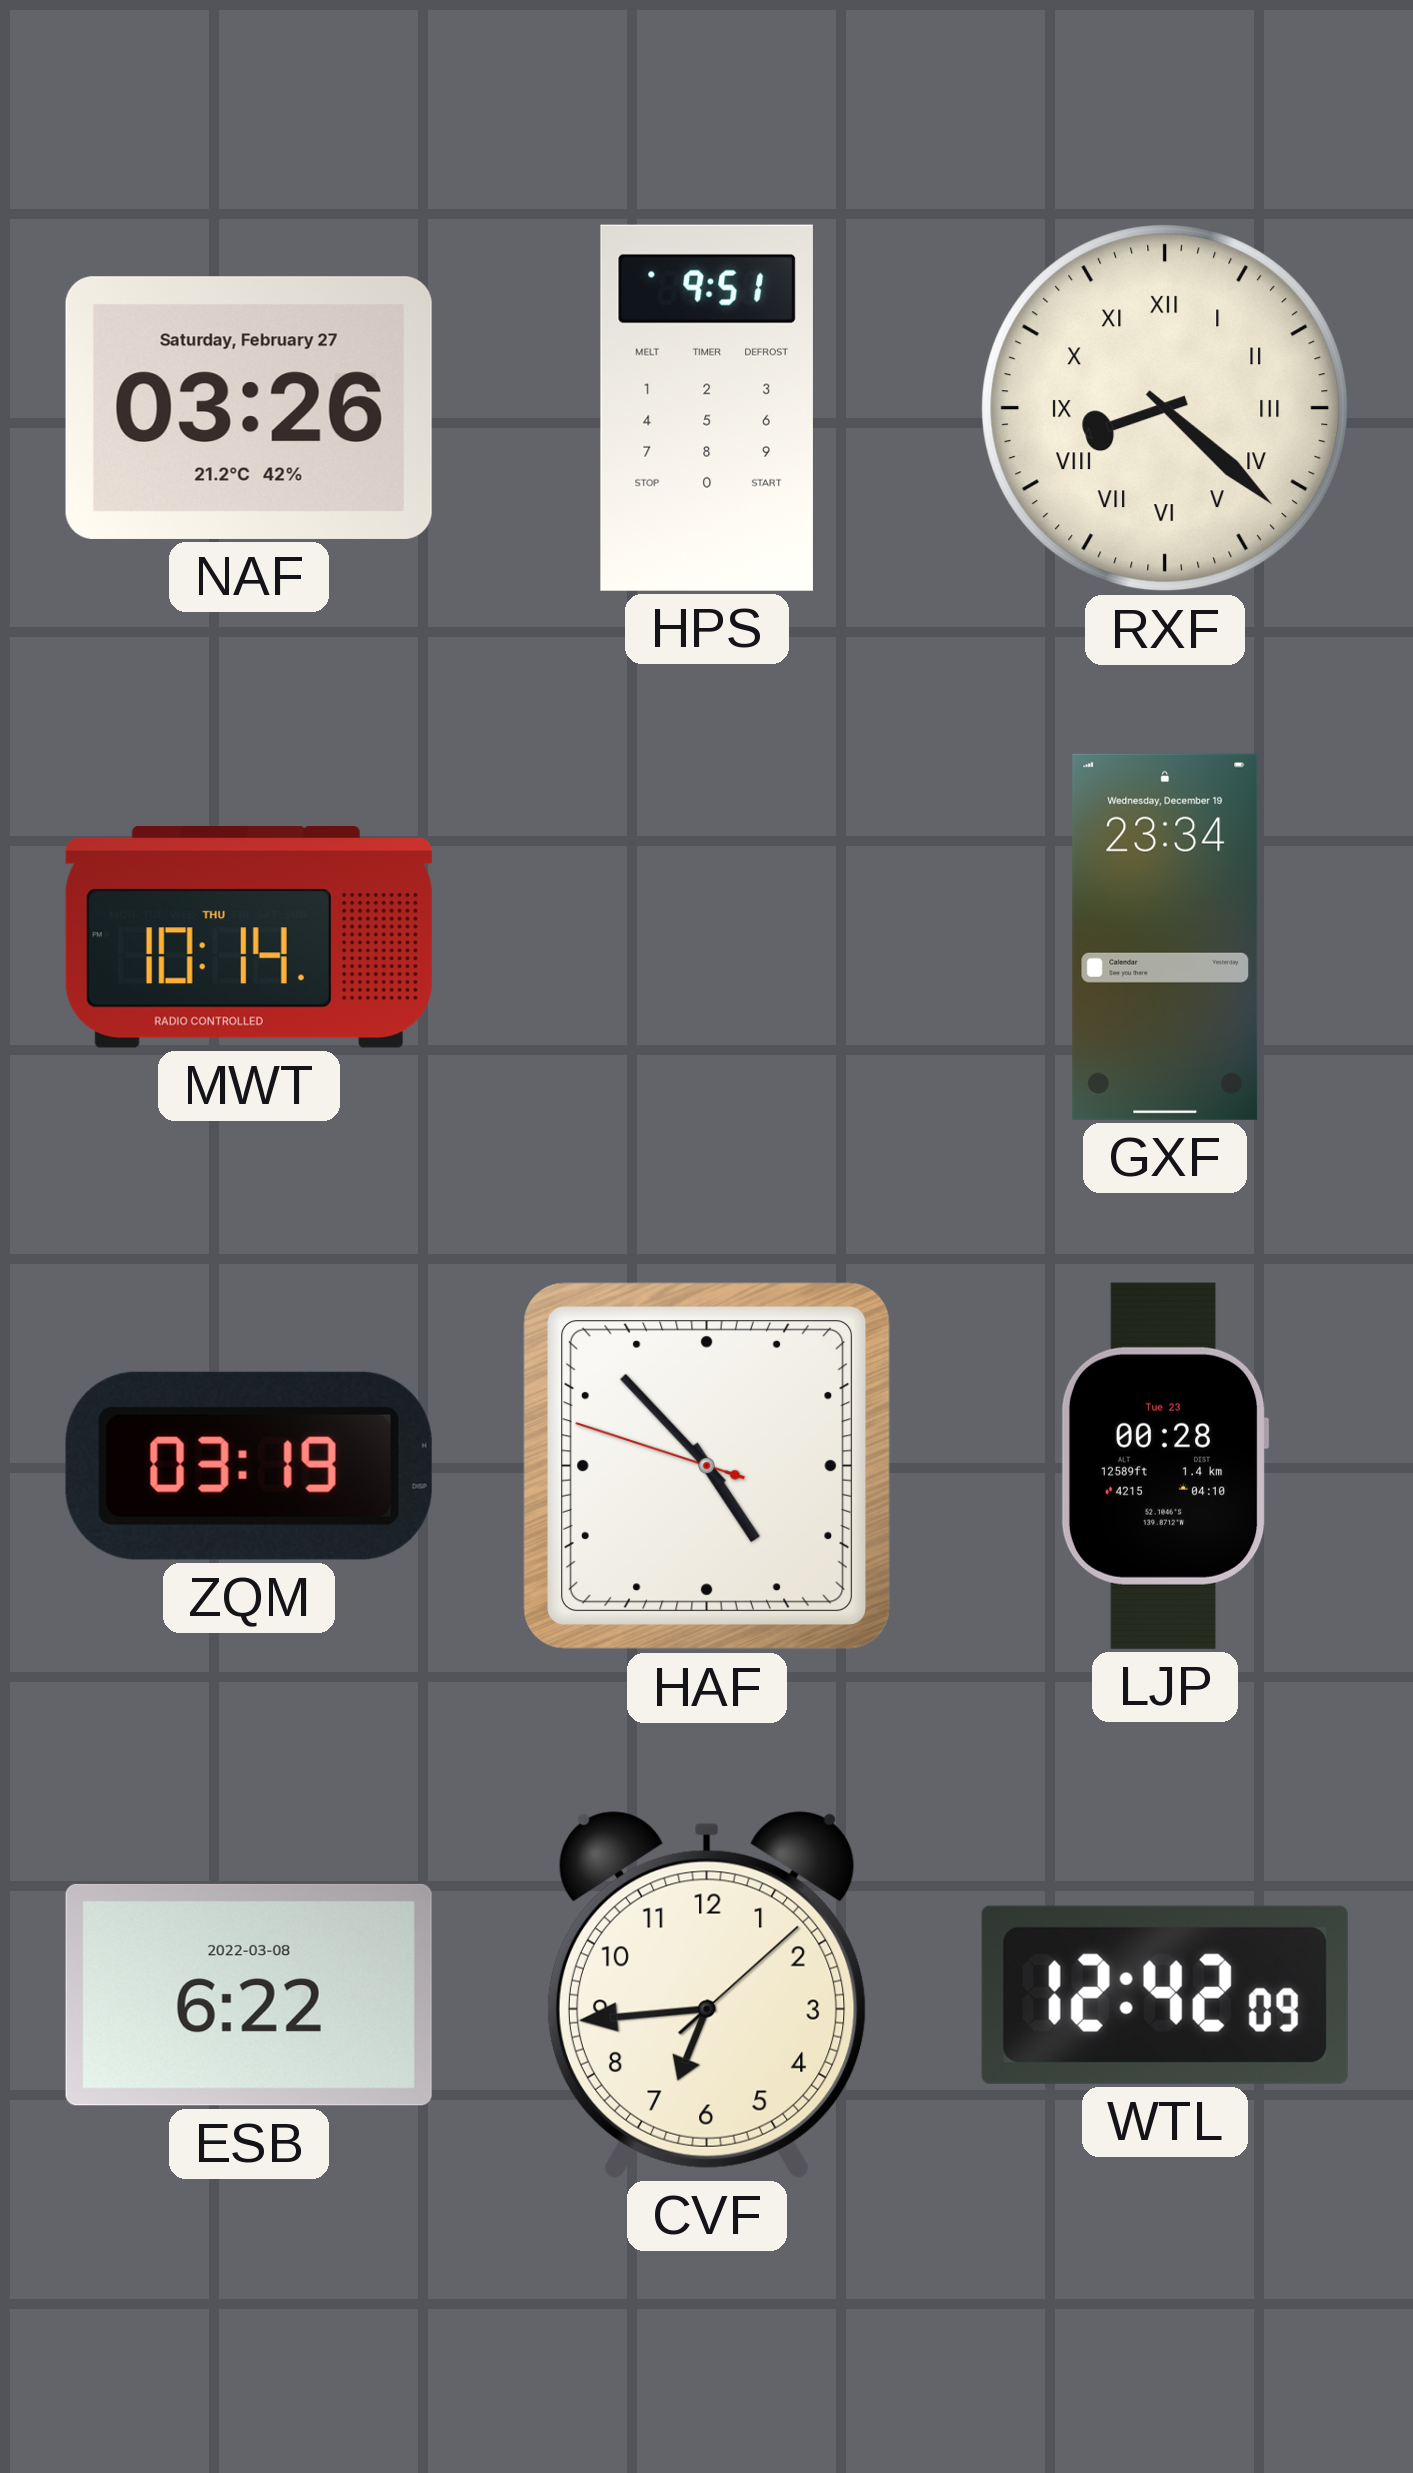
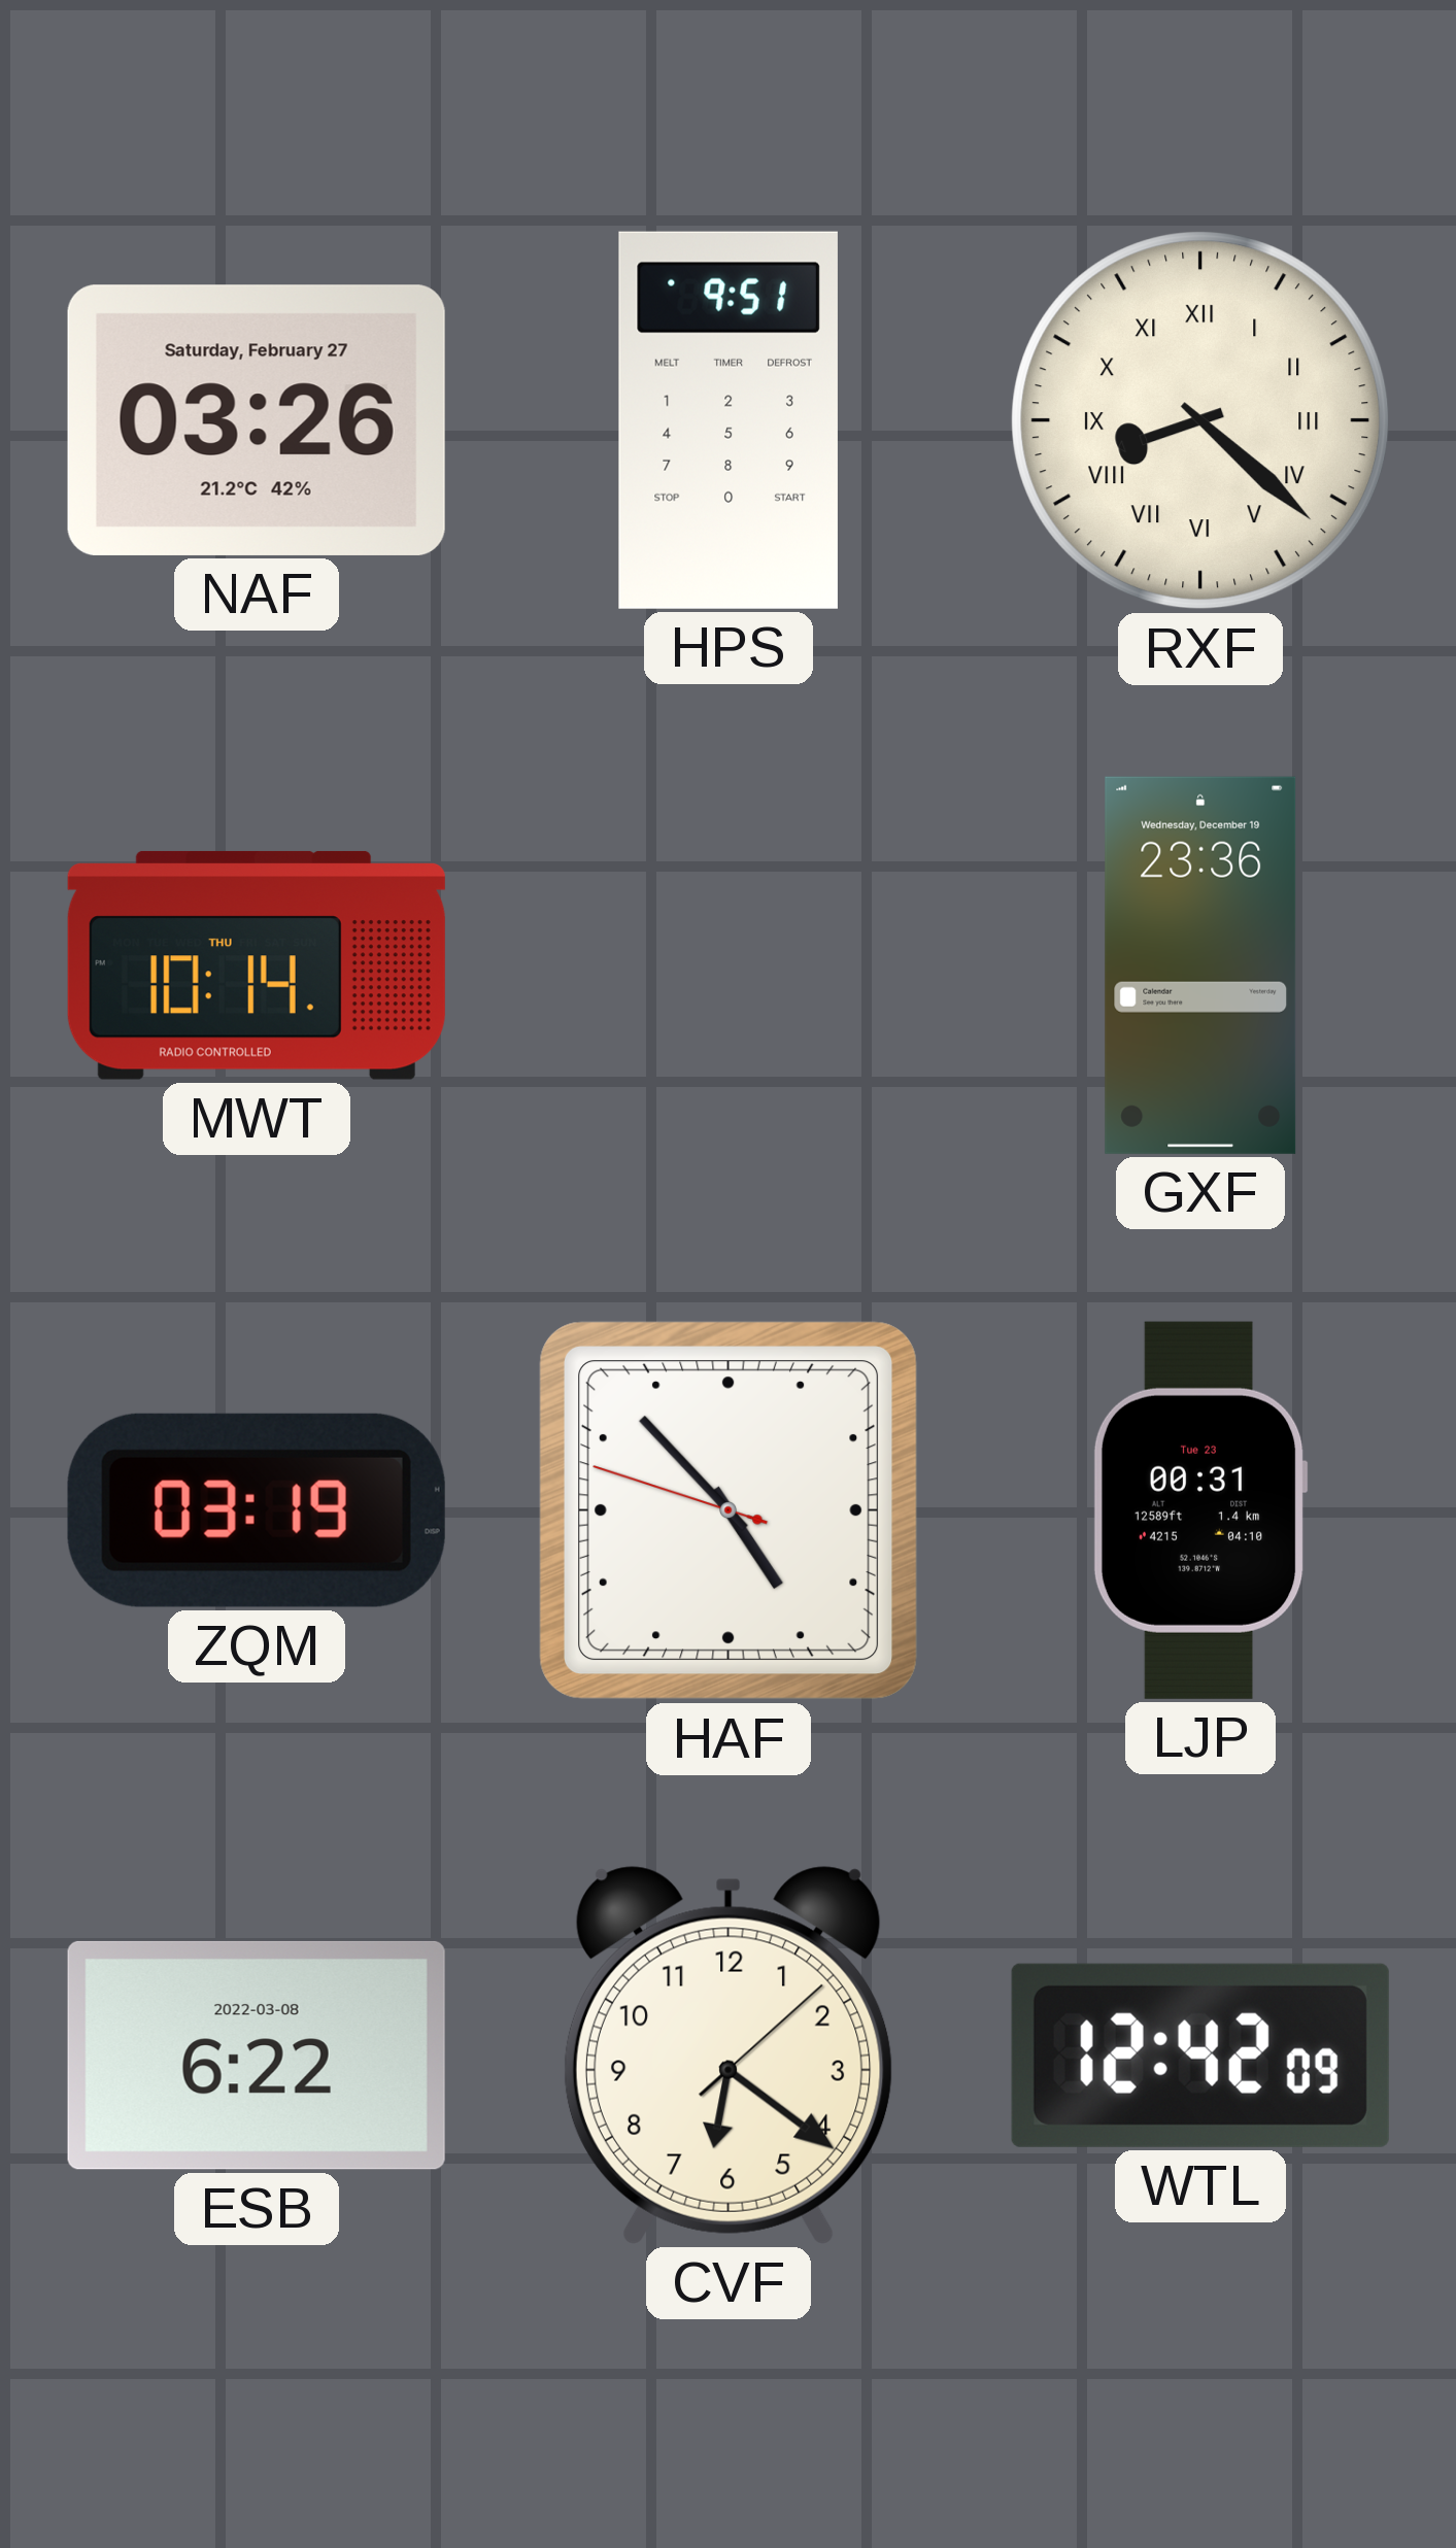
GXF: 23:34 -> 23:36
LJP: 00:28 -> 00:31
CVF: 6:44 -> 6:21
